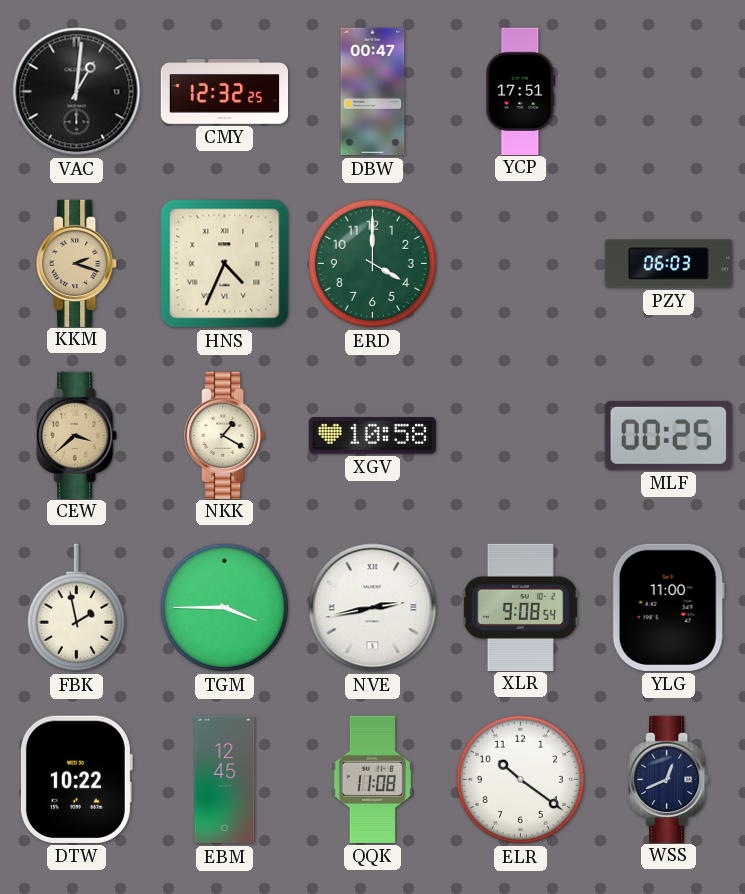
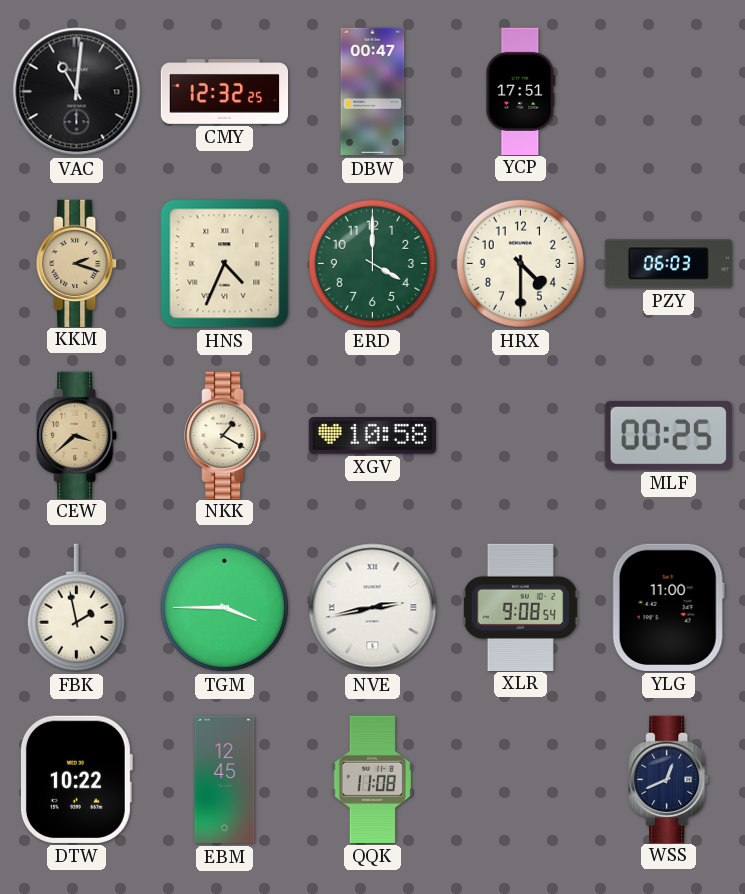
VAC: 1:01 -> 11:01
HRX: none -> 4:30
ELR: 10:21 -> none
